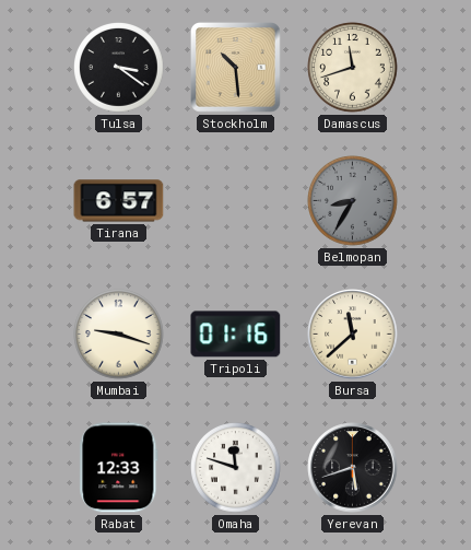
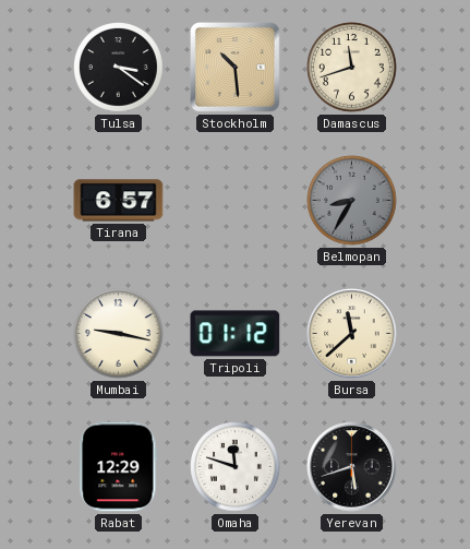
Mumbai: 9:18 -> 9:17
Tripoli: 01:16 -> 01:12
Rabat: 12:33 -> 12:29
